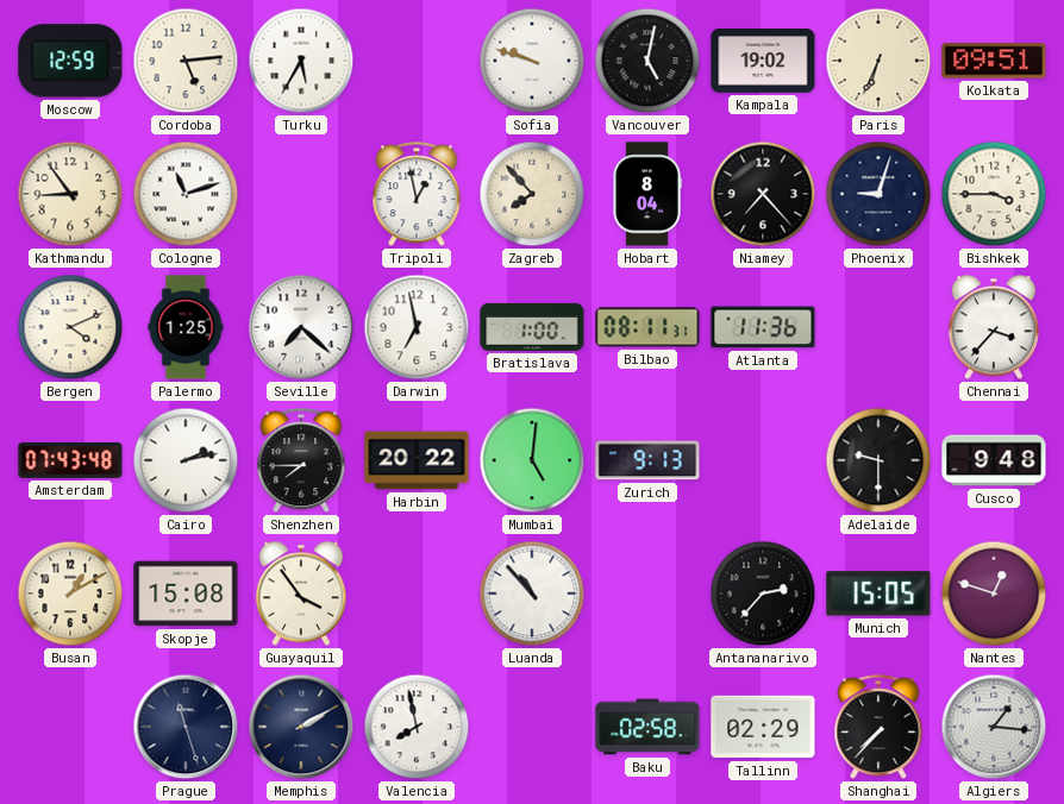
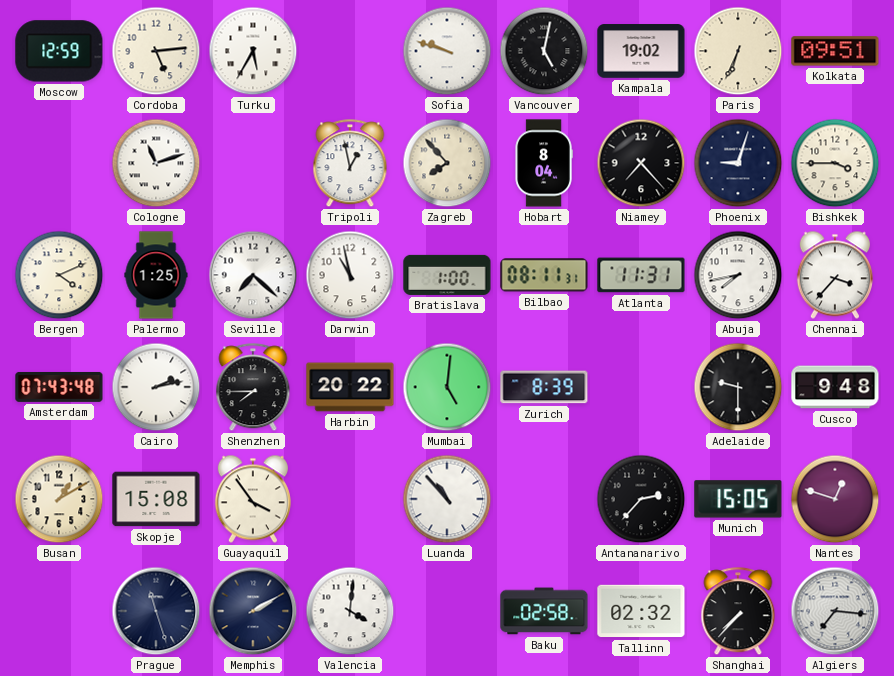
Kathmandu: 8:54 -> none
Darwin: 6:58 -> 10:58
Atlanta: 11:36 -> 11:31
Abuja: none -> 7:43
Zurich: 9:13 -> 8:39
Valencia: 7:58 -> 4:01
Tallinn: 02:29 -> 02:32
Algiers: 1:16 -> 7:16
